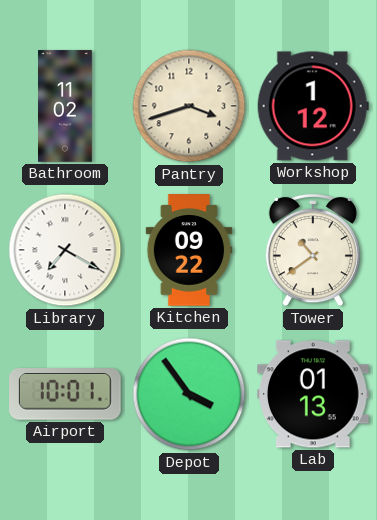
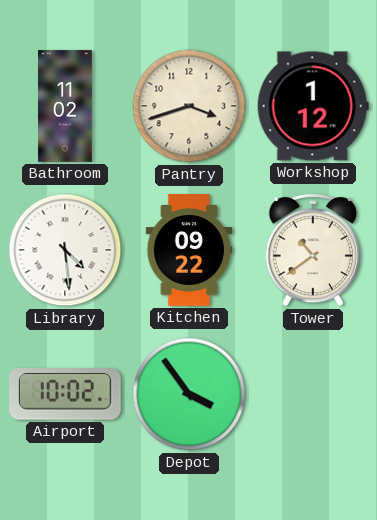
Library: 7:20 -> 4:29
Airport: 10:01 -> 10:02
Lab: 01:13 -> none
